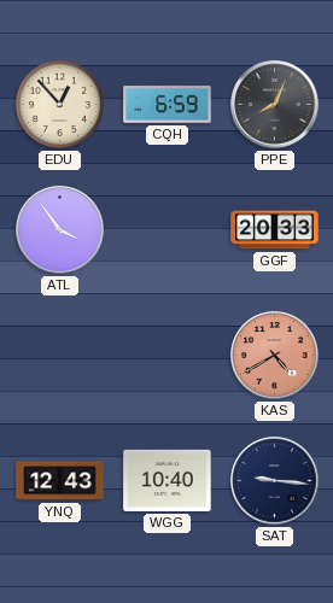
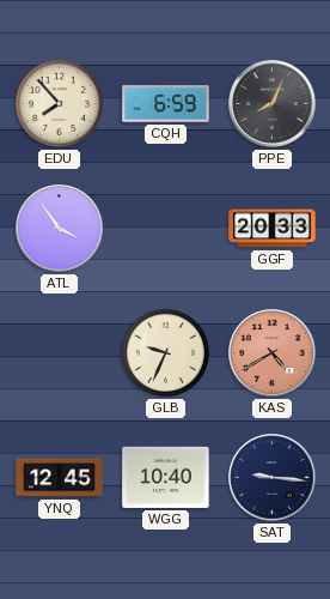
EDU: 12:53 -> 7:53
GLB: none -> 9:34
YNQ: 12:43 -> 12:45
